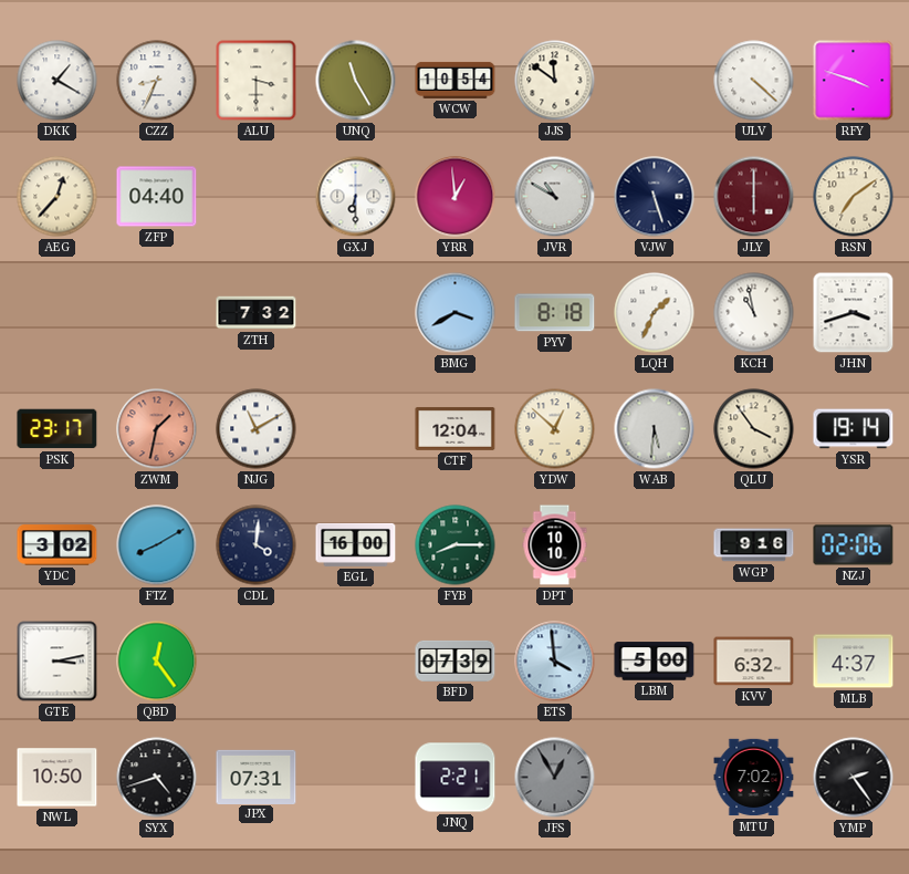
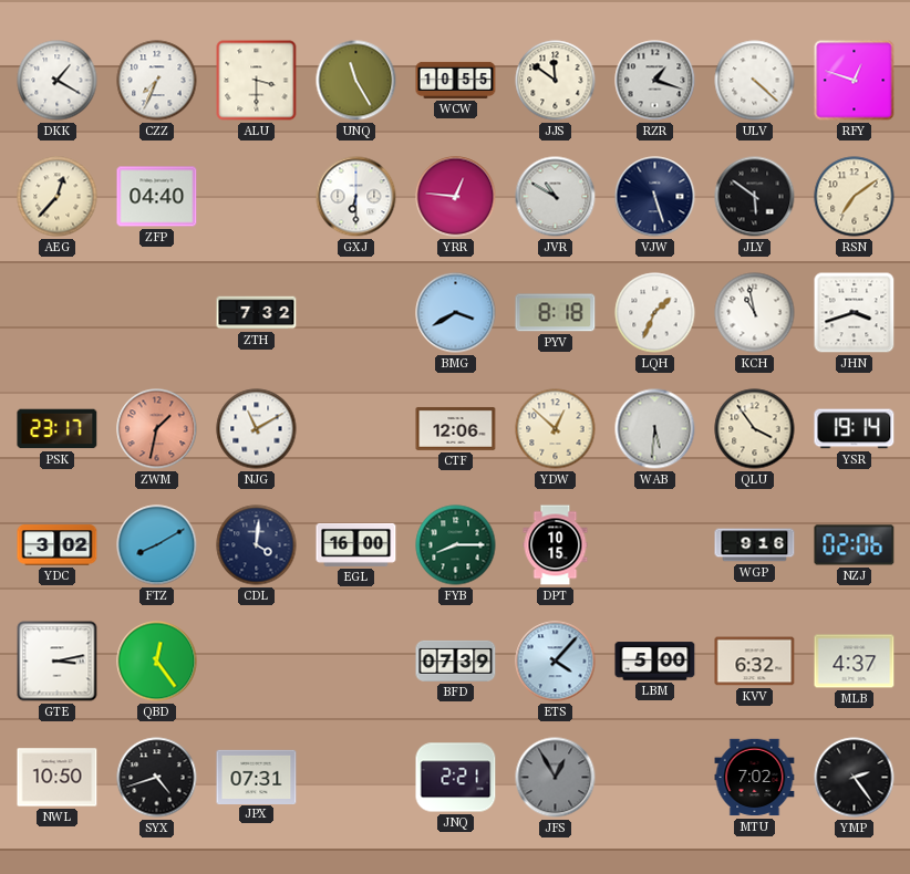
CZZ: 8:34 -> 7:34
WCW: 10:54 -> 10:55
RZR: none -> 1:18
RFY: 3:48 -> 12:48
YRR: 12:59 -> 12:46
JLY: 6:00 -> 5:51
JLY dial: burgundy -> black
CTF: 12:04 -> 12:06
DPT: 10:10 -> 10:15
ETS: 3:59 -> 4:07
